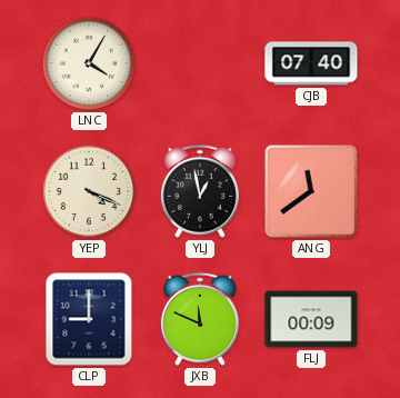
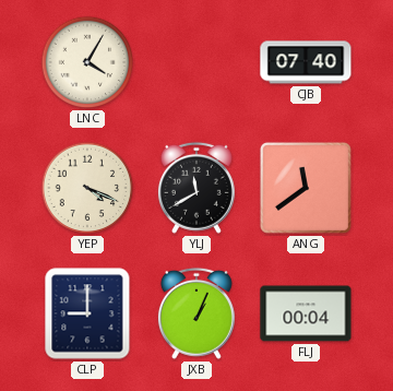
YLJ: 12:58 -> 11:40
JXB: 11:49 -> 1:04
FLJ: 00:09 -> 00:04
